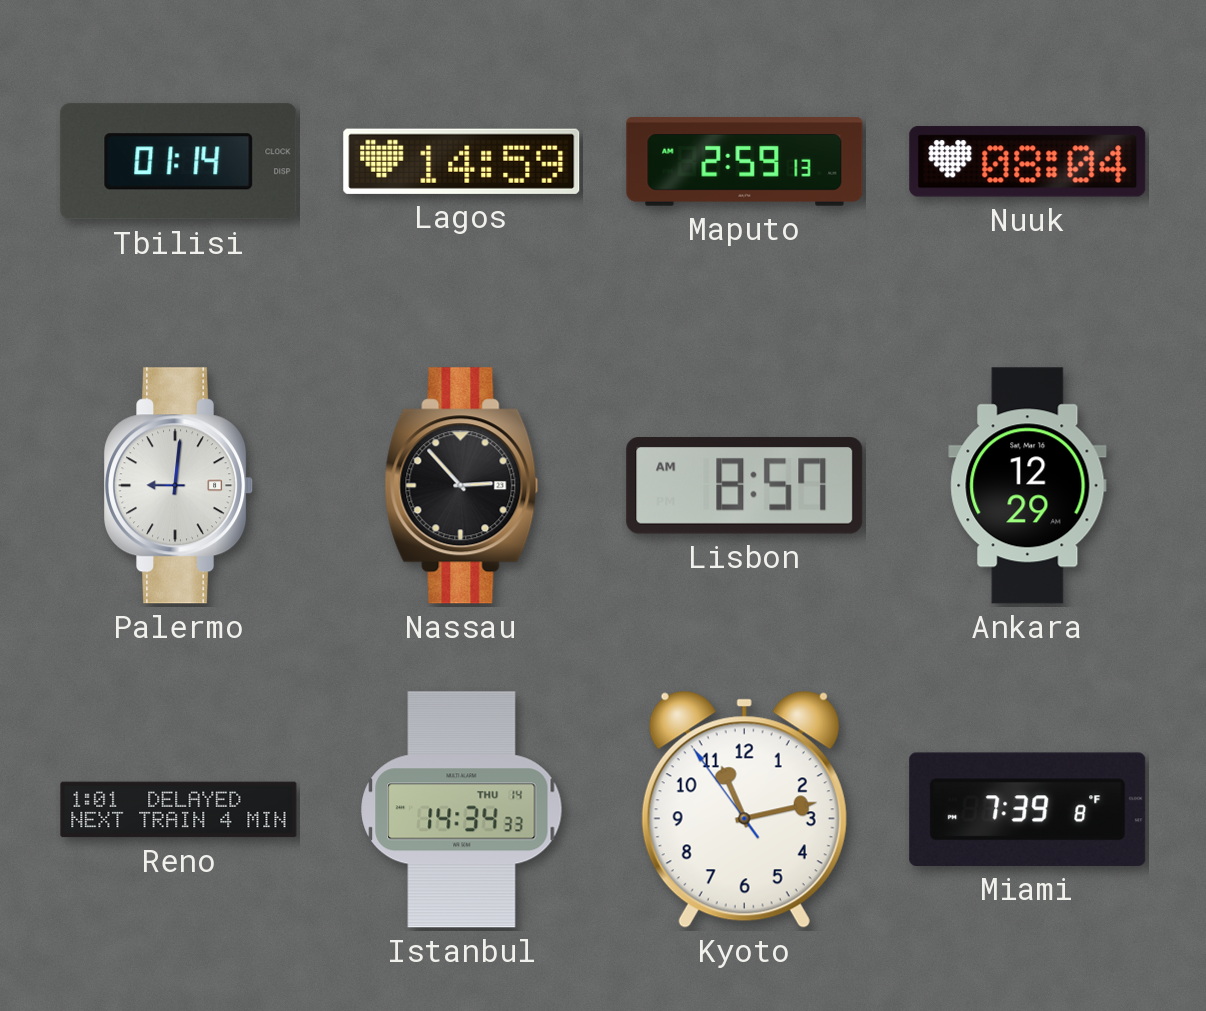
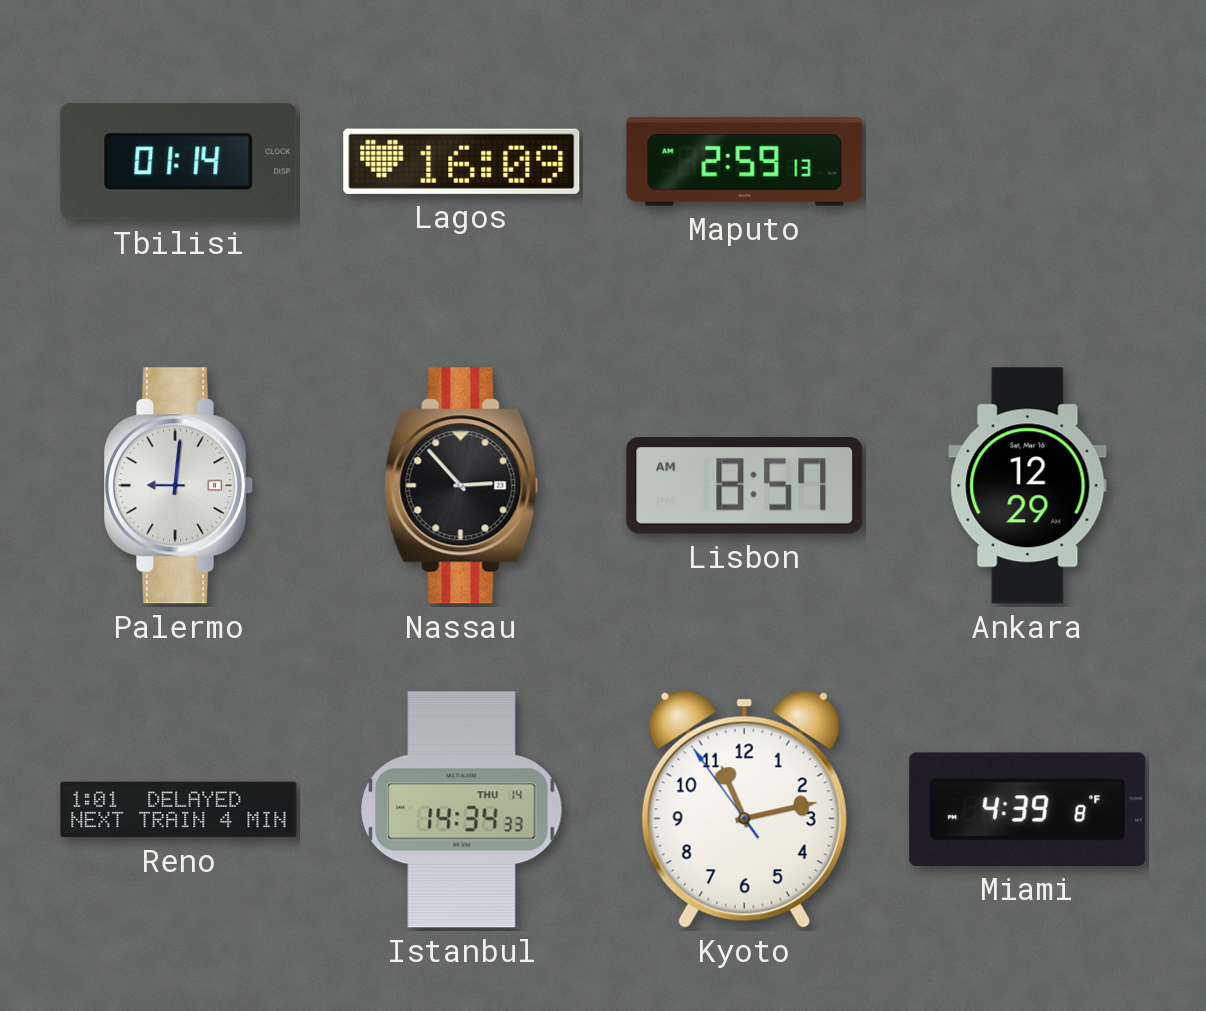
Lagos: 14:59 -> 16:09
Nuuk: 08:04 -> none
Miami: 7:39 -> 4:39
